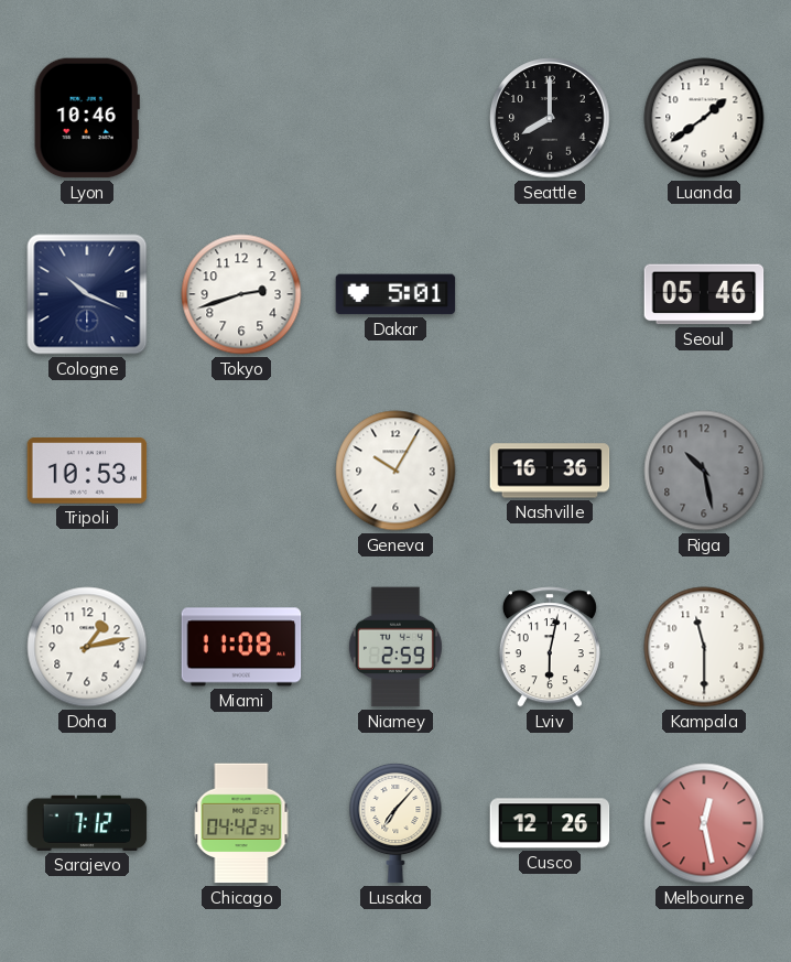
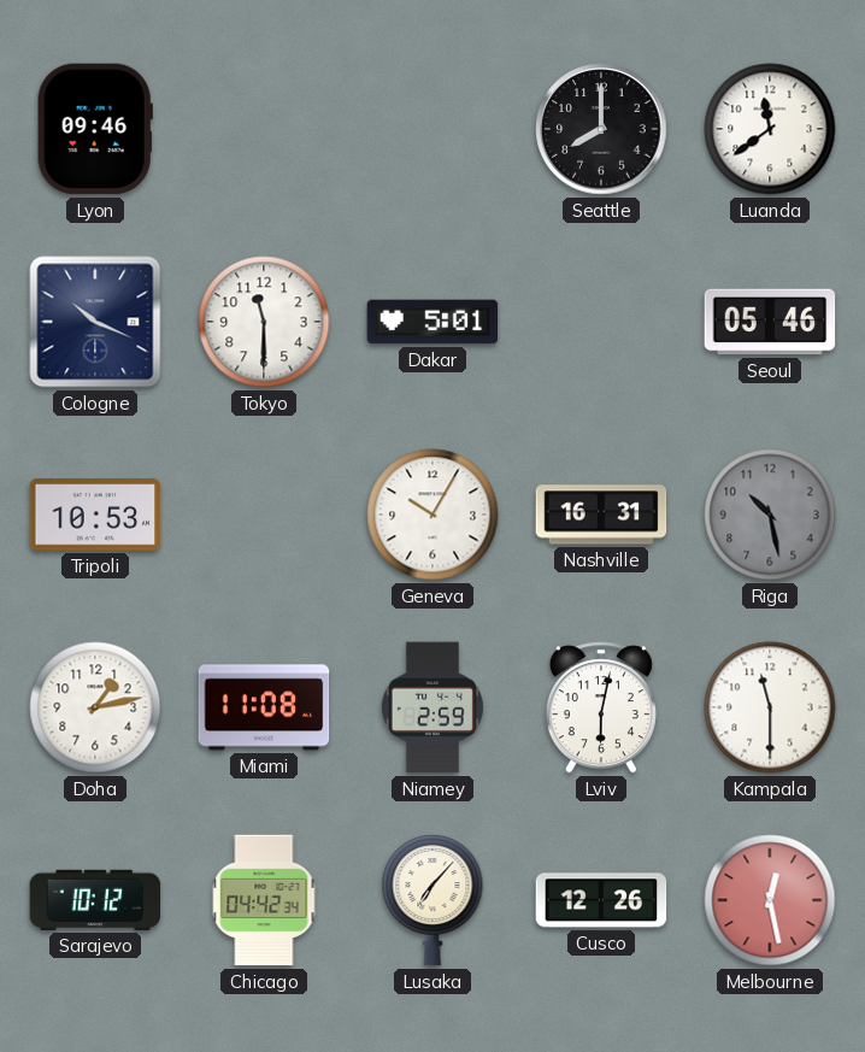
Lyon: 10:46 -> 09:46
Luanda: 1:39 -> 11:39
Tokyo: 2:42 -> 11:30
Nashville: 16:36 -> 16:31
Sarajevo: 7:12 -> 10:12
